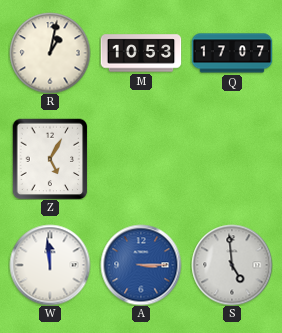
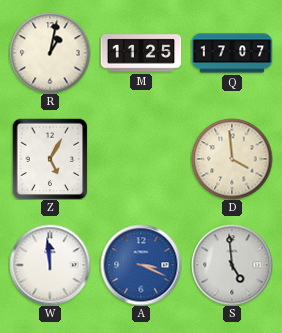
M: 10:53 -> 11:25
D: none -> 3:59
A: 3:15 -> 3:19
